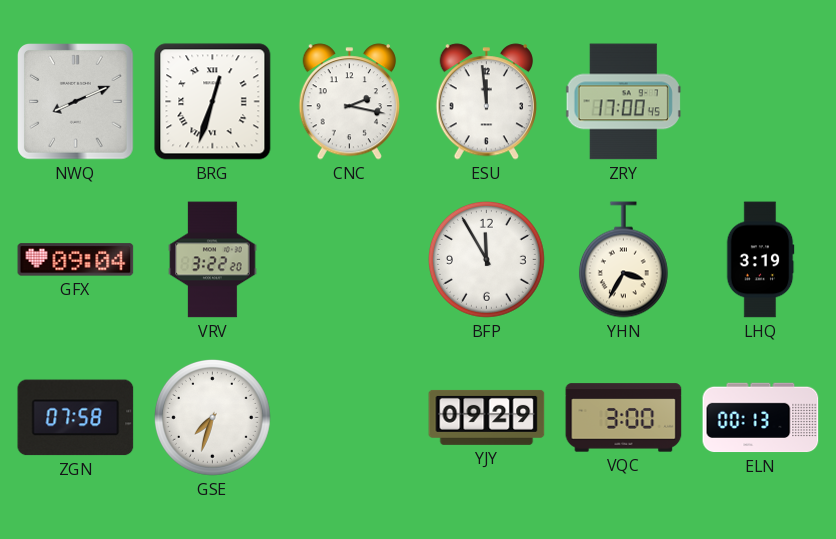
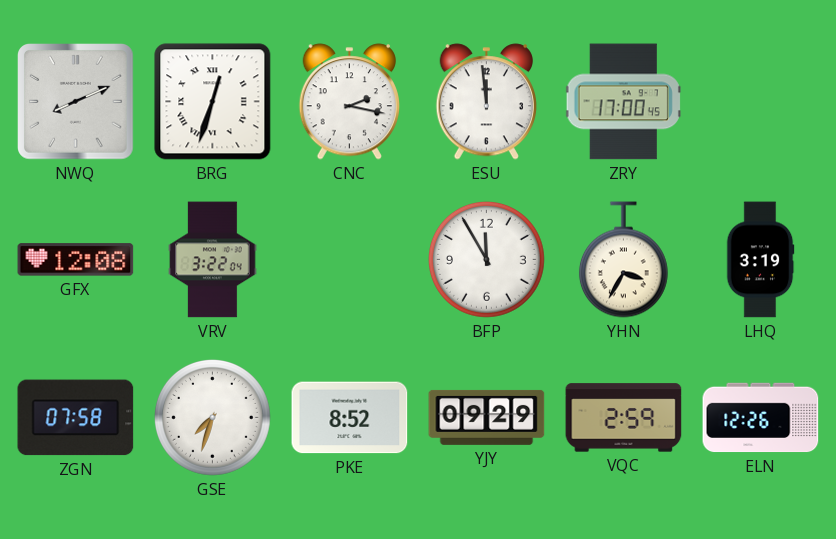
GFX: 09:04 -> 12:08
VRV: 3:22:20 -> 3:22:04
PKE: none -> 8:52
VQC: 3:00 -> 2:59
ELN: 00:13 -> 12:26
